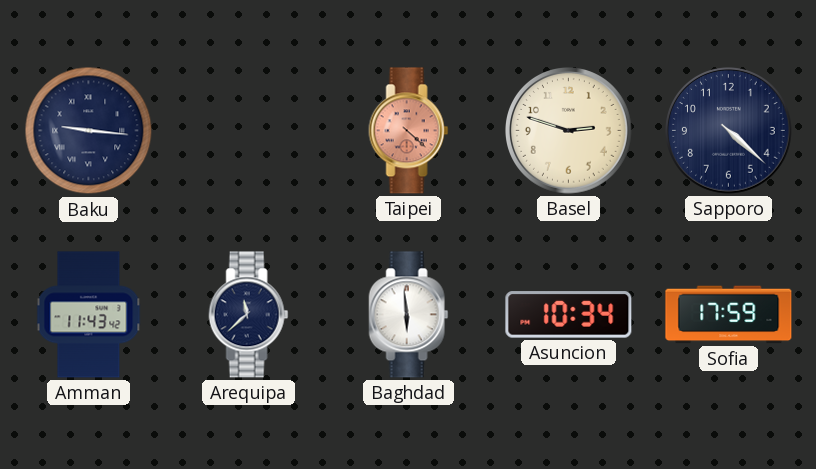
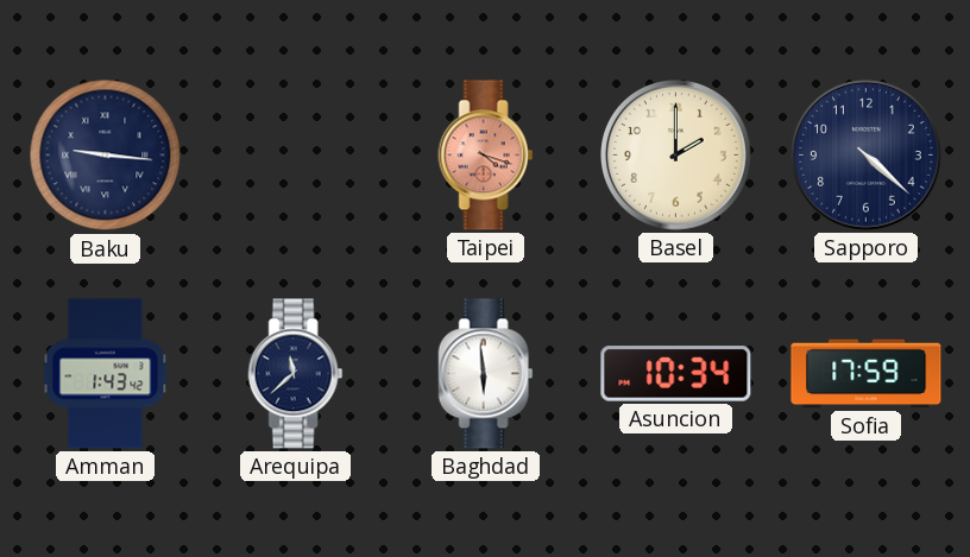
Taipei: 4:22 -> 4:18
Basel: 2:48 -> 2:00
Amman: 11:43 -> 1:43
